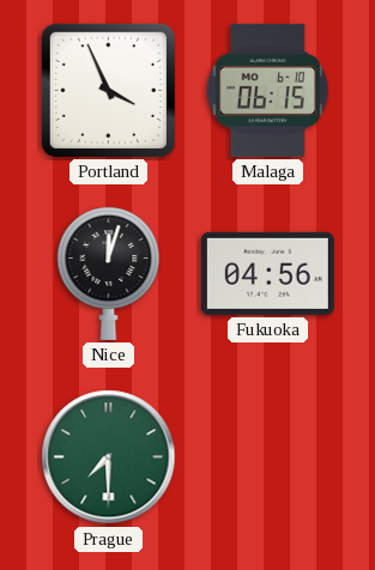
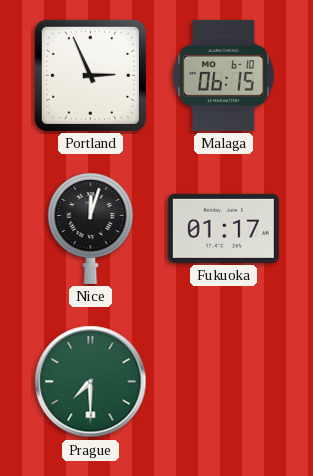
Portland: 3:56 -> 2:56
Fukuoka: 04:56 -> 01:17
